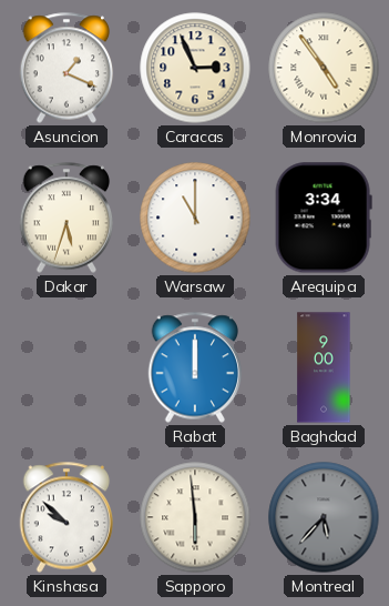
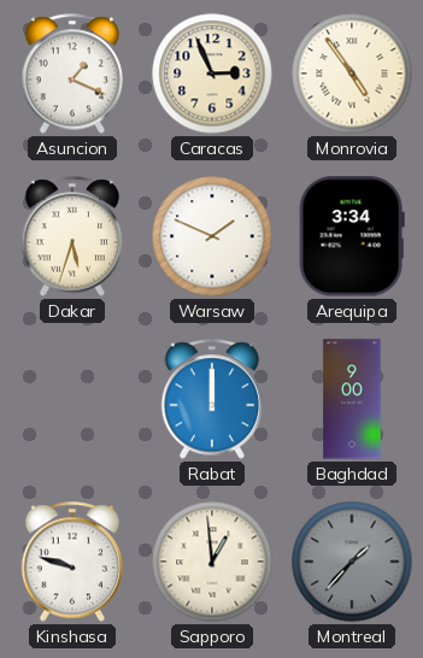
Warsaw: 11:00 -> 1:49
Kinshasa: 9:52 -> 9:48
Sapporo: 5:59 -> 12:59
Montreal: 5:37 -> 1:37
